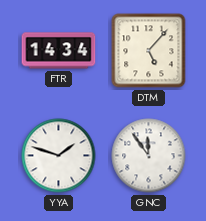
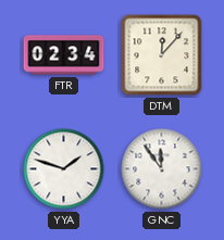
FTR: 14:34 -> 02:34
DTM: 5:07 -> 12:07
